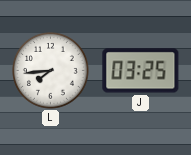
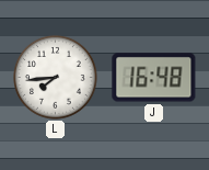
J: 03:25 -> 16:48
